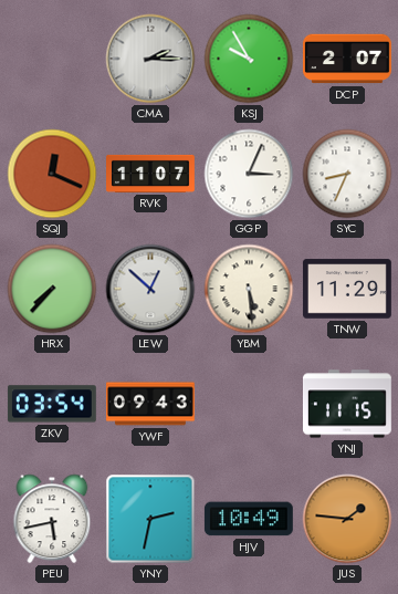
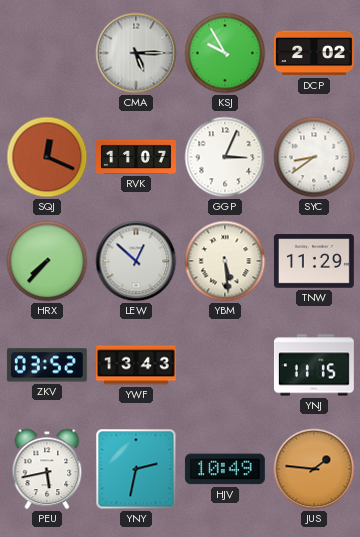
CMA: 2:15 -> 5:15
DCP: 2:07 -> 2:02
SYC: 8:34 -> 8:39
ZKV: 03:54 -> 03:52
YWF: 09:43 -> 13:43
